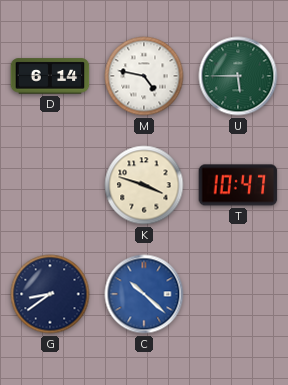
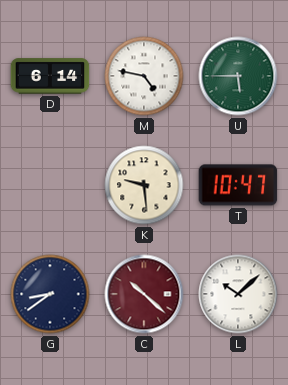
K: 3:48 -> 9:29
C dial: blue -> burgundy
L: none -> 10:08
